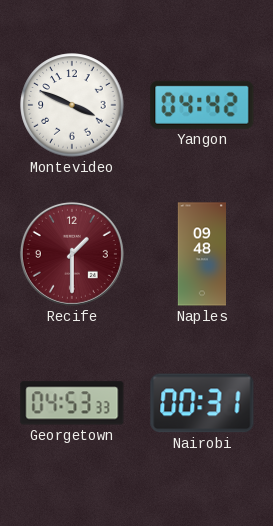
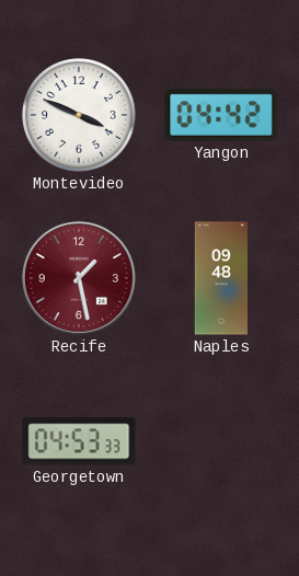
Recife: 1:30 -> 1:28
Nairobi: 00:31 -> none
